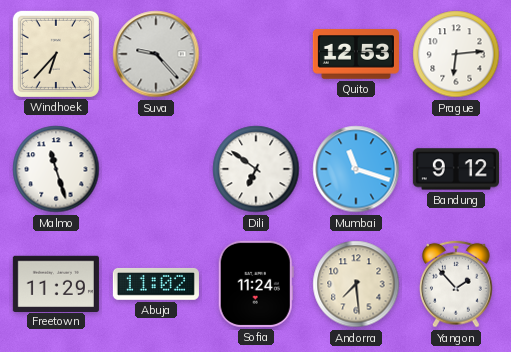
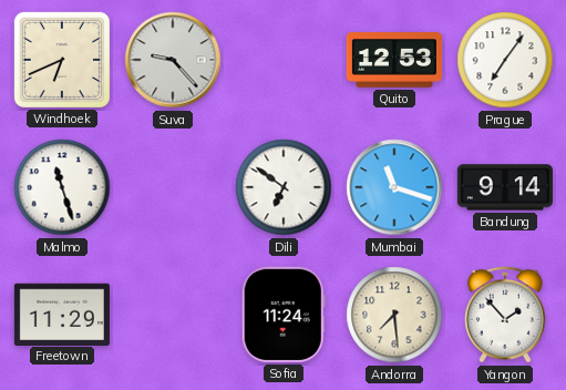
Windhoek: 6:37 -> 6:41
Prague: 6:14 -> 7:06
Bandung: 9:12 -> 9:14
Abuja: 11:02 -> none
